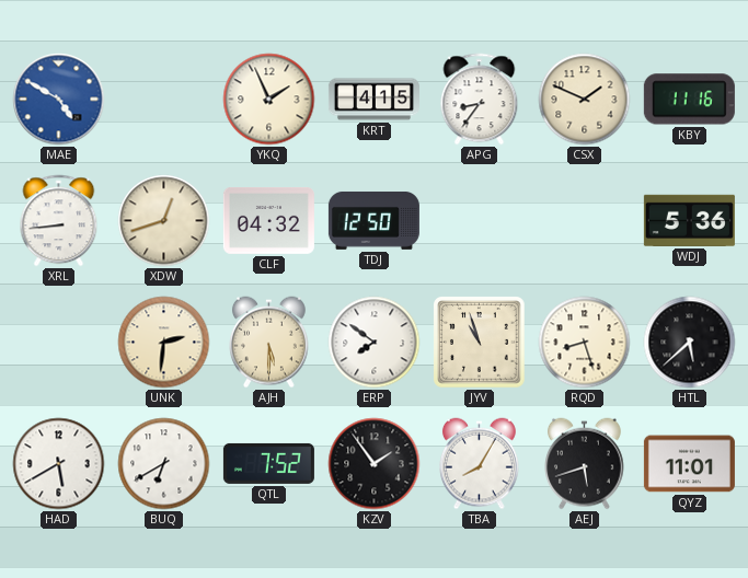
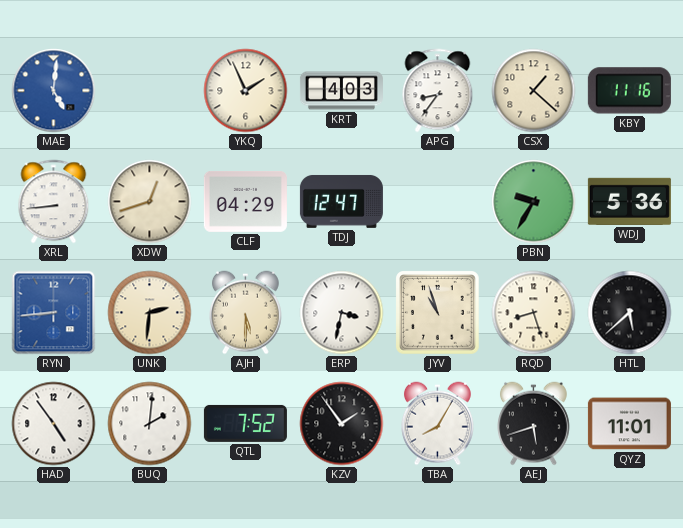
MAE: 4:50 -> 5:01
KRT: 4:15 -> 4:03
CSX: 1:49 -> 1:22
CLF: 04:32 -> 04:29
TDJ: 12:50 -> 12:47
PBN: none -> 9:35
RYN: none -> 8:44
ERP: 7:51 -> 3:32
HAD: 5:40 -> 4:54
BUQ: 6:40 -> 2:01
